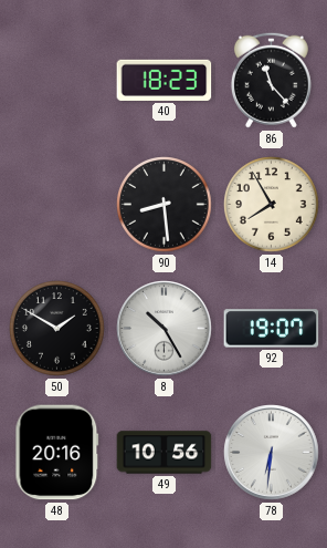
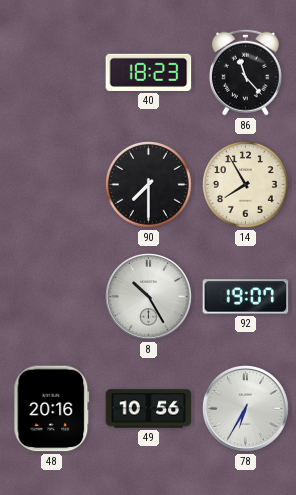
90: 8:29 -> 7:30
50: 1:50 -> none
78: 6:31 -> 6:35
